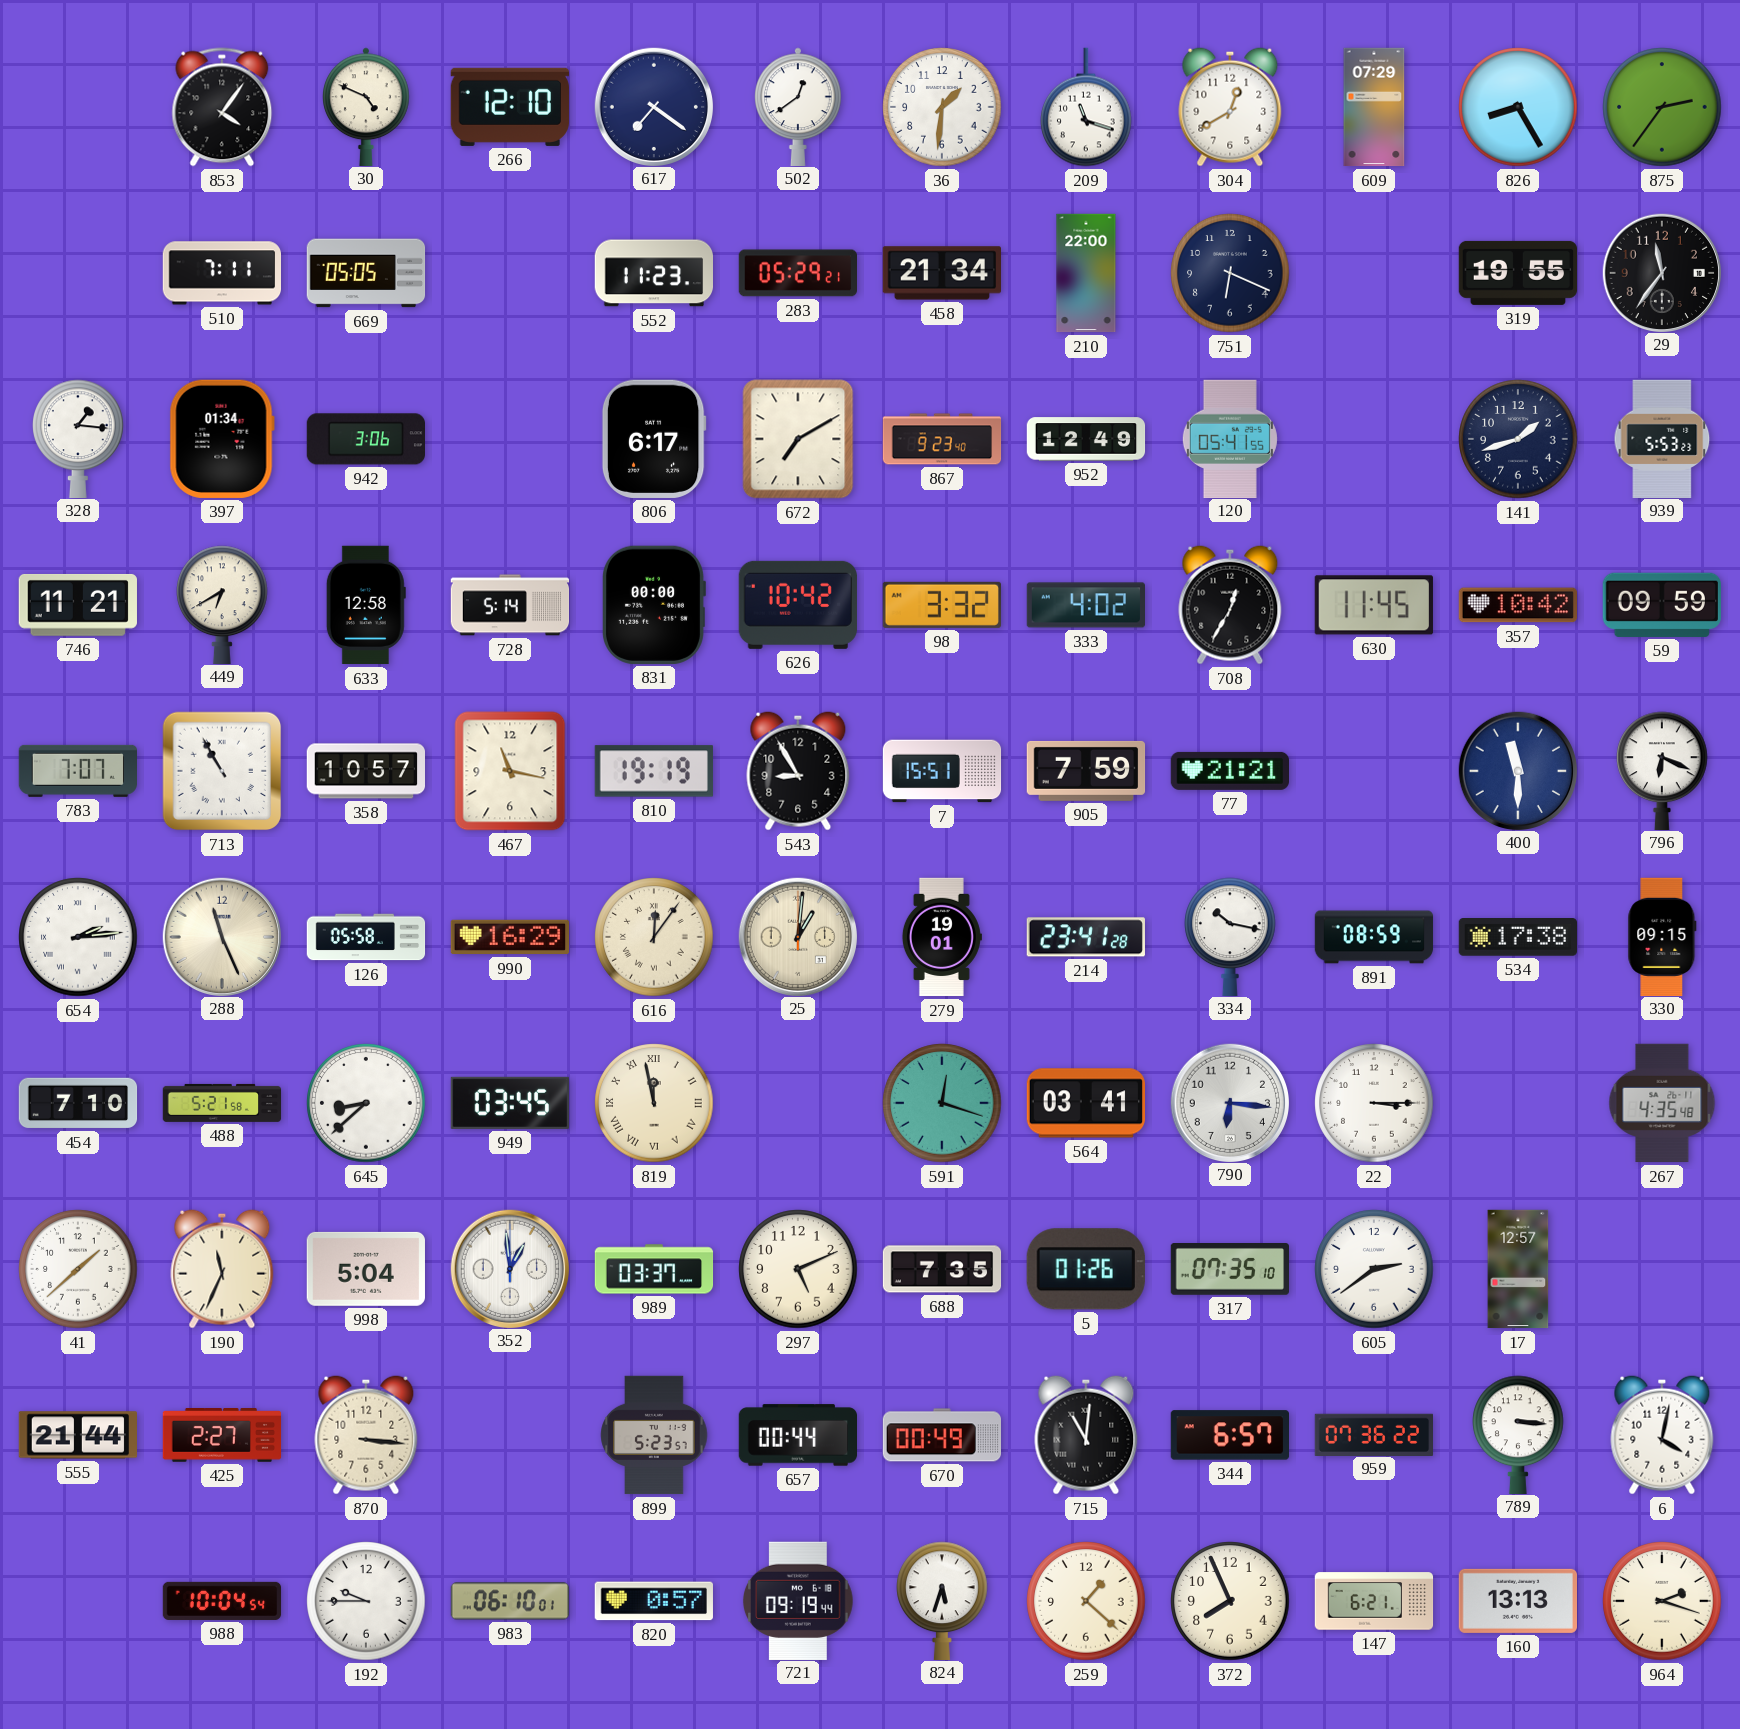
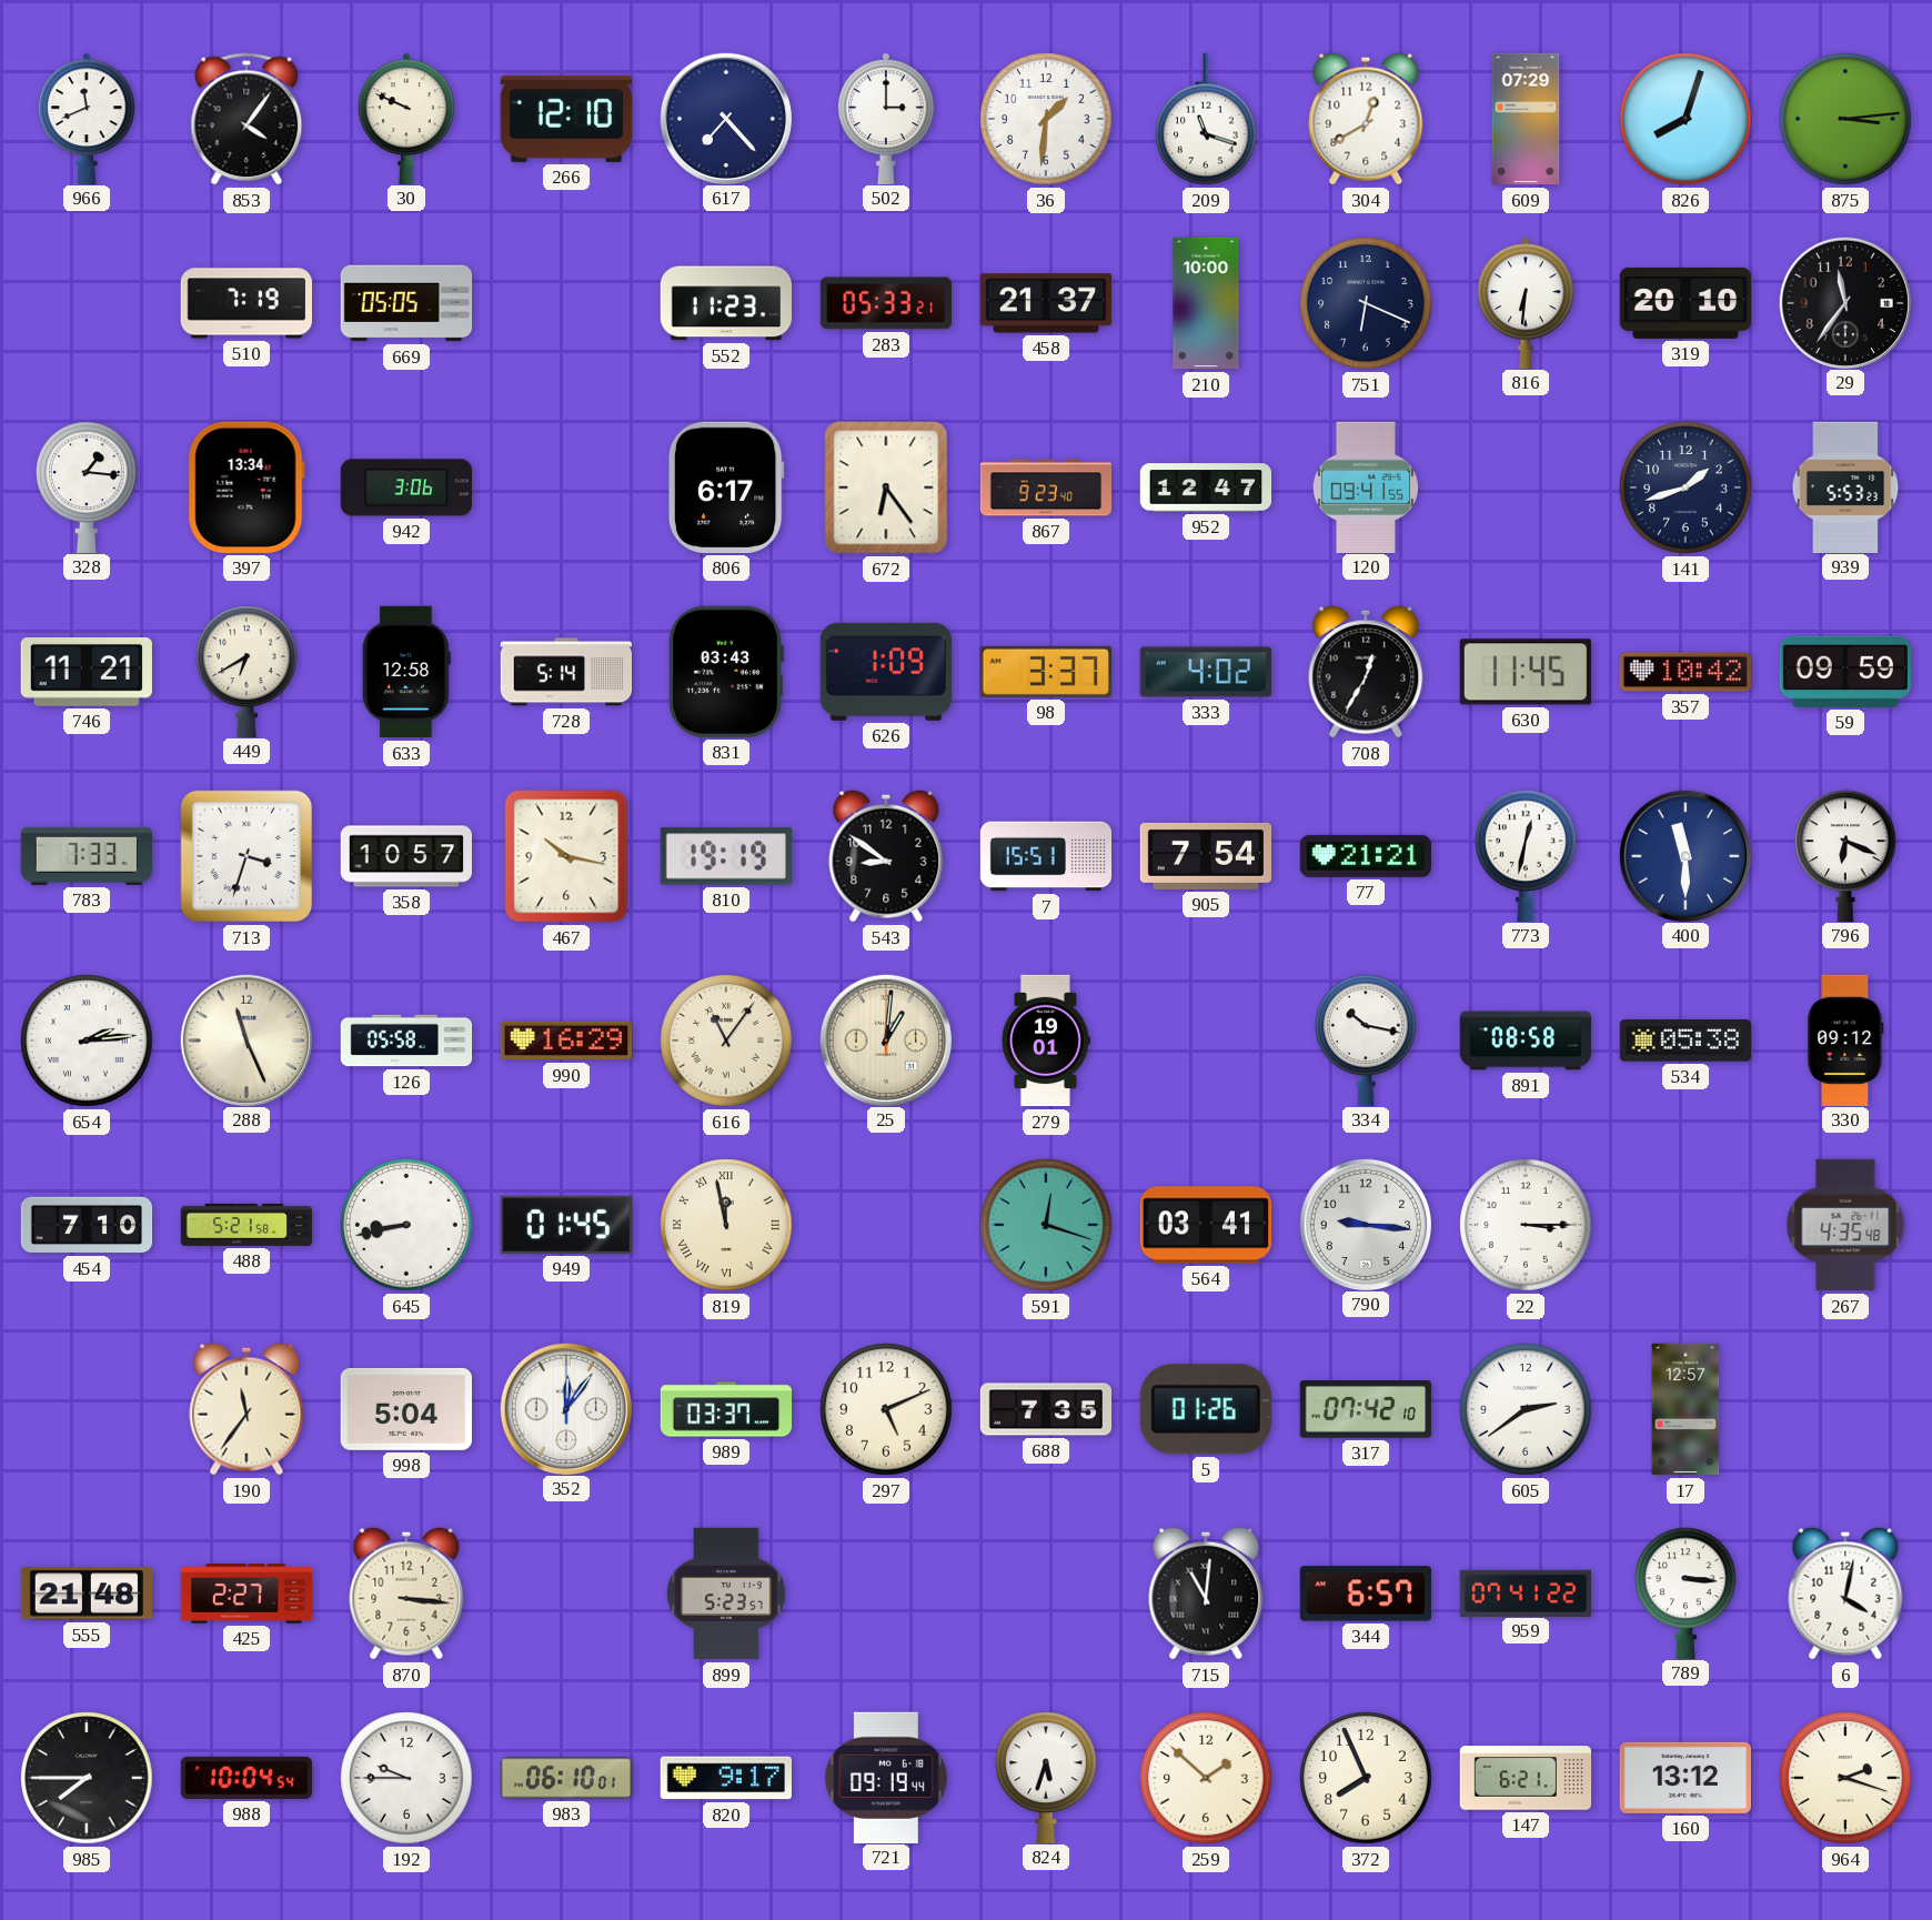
966: none -> 11:41
30: 4:49 -> 9:49
617: 7:21 -> 7:23
502: 12:39 -> 3:00
826: 8:25 -> 8:03
875: 2:36 -> 3:14
510: 7:11 -> 7:19
283: 05:29 -> 05:33
458: 21:34 -> 21:37
210: 22:00 -> 10:00
816: none -> 6:31
319: 19:55 -> 20:10
397: 01:34 -> 13:34
672: 7:10 -> 6:24
952: 12:49 -> 12:47
120: 05:41 -> 09:41
831: 00:00 -> 03:43
626: 10:42 -> 1:09
98: 3:32 -> 3:37
783: 7:07 -> 7:33
713: 10:55 -> 3:33
467: 11:17 -> 10:17
543: 8:55 -> 8:51
905: 7:59 -> 7:54
773: none -> 12:32
616: 12:06 -> 11:06
214: 23:41 -> none
891: 08:59 -> 08:58
534: 17:38 -> 05:38
330: 09:15 -> 09:12
645: 8:38 -> 8:43
949: 03:45 -> 01:45
790: 6:16 -> 9:16
41: 1:38 -> none
190: 11:34 -> 11:36
352: 12:59 -> 12:06
317: 07:35 -> 07:42
555: 21:44 -> 21:48
657: 00:44 -> none
670: 00:49 -> none
959: 07:36 -> 07:41
985: none -> 7:45
820: 0:57 -> 9:17
259: 1:22 -> 1:52
160: 13:13 -> 13:12
